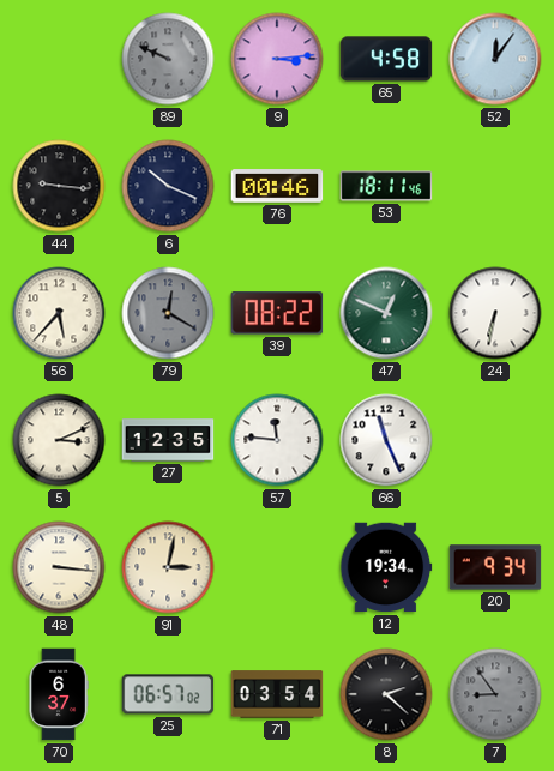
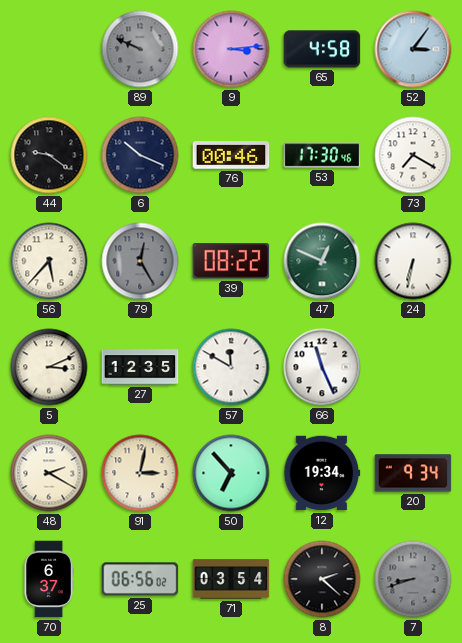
52: 12:06 -> 3:06
44: 9:16 -> 9:21
53: 18:11 -> 17:30
73: none -> 7:20
79: 12:20 -> 12:25
57: 11:46 -> 11:50
48: 3:16 -> 2:20
50: none -> 6:53
25: 06:57 -> 06:56
7: 8:54 -> 8:42
